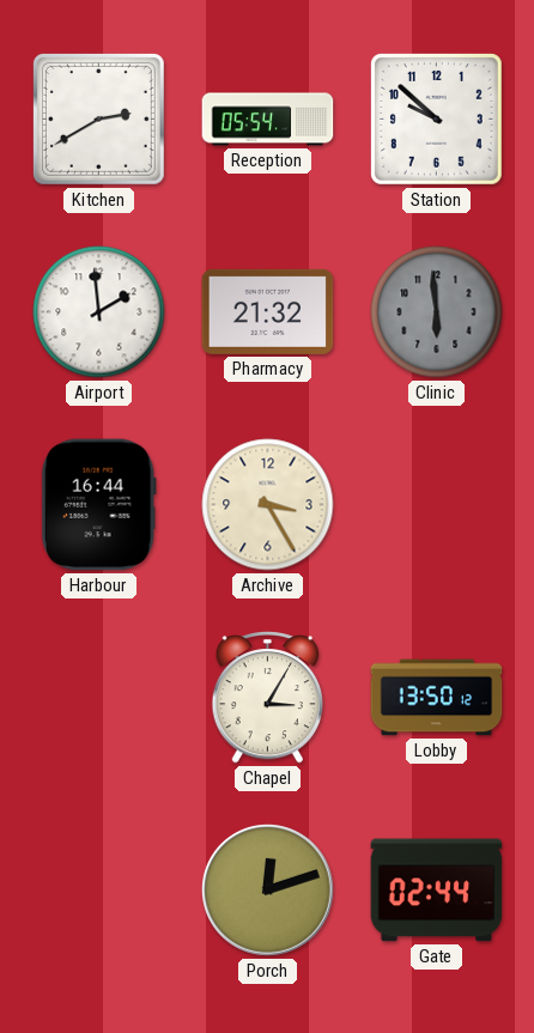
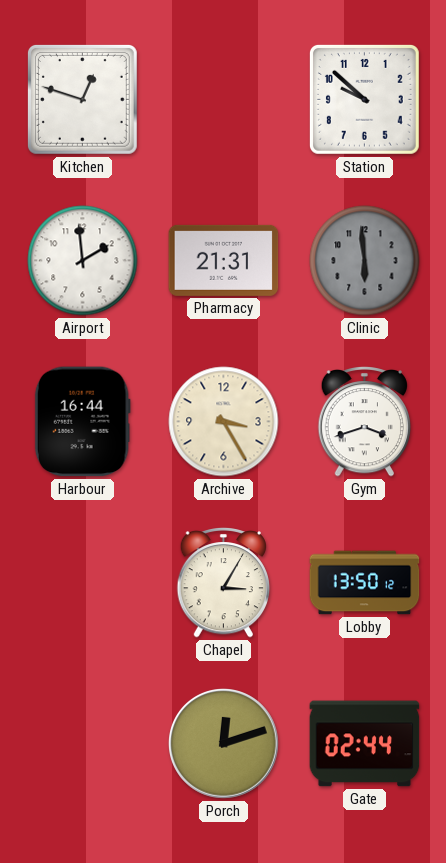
Kitchen: 2:40 -> 12:48
Reception: 05:54 -> none
Pharmacy: 21:32 -> 21:31
Gym: none -> 3:42
